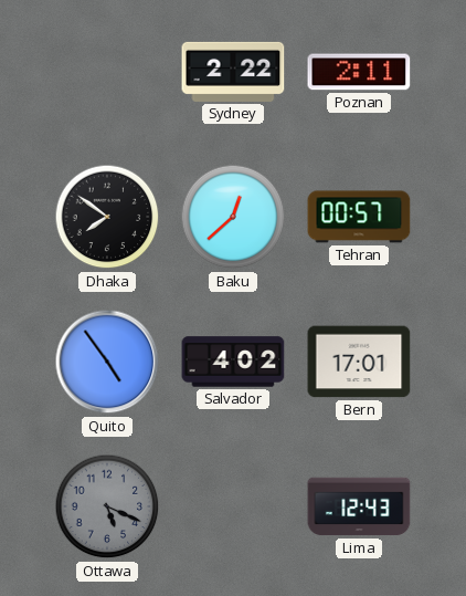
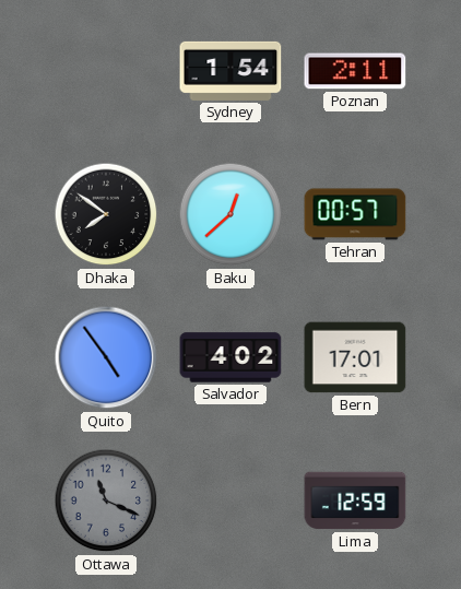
Sydney: 2:22 -> 1:54
Ottawa: 5:19 -> 11:19
Lima: 12:43 -> 12:59
